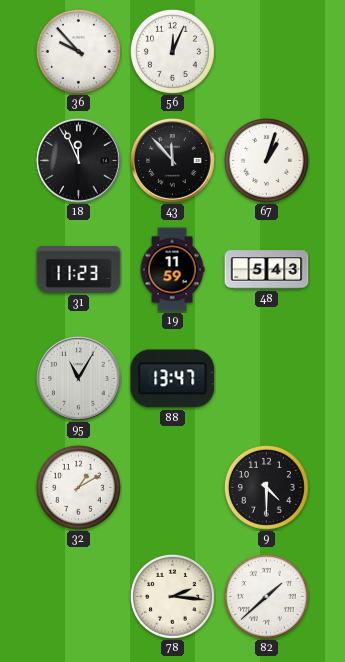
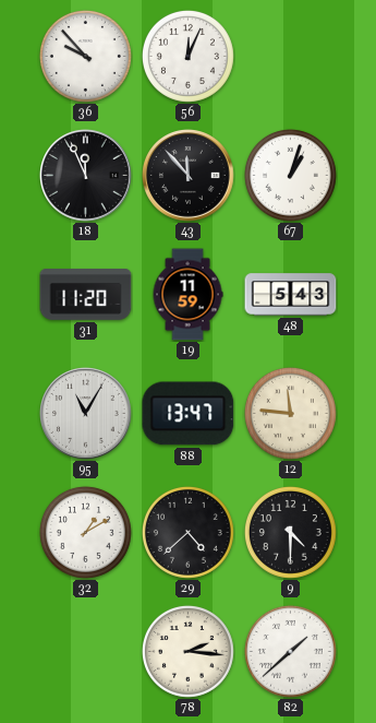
31: 11:23 -> 11:20
12: none -> 11:46
29: none -> 4:38
